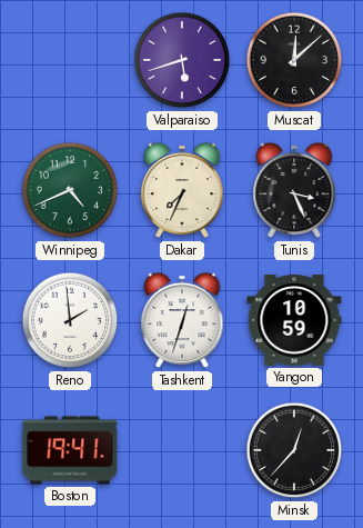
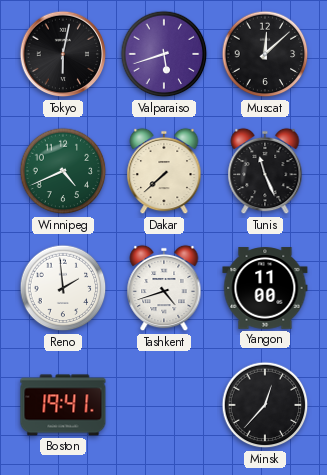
Tokyo: none -> 6:02
Dakar: 7:34 -> 7:38
Tunis: 3:26 -> 11:26
Tashkent: 12:33 -> 4:42
Yangon: 10:59 -> 11:00
